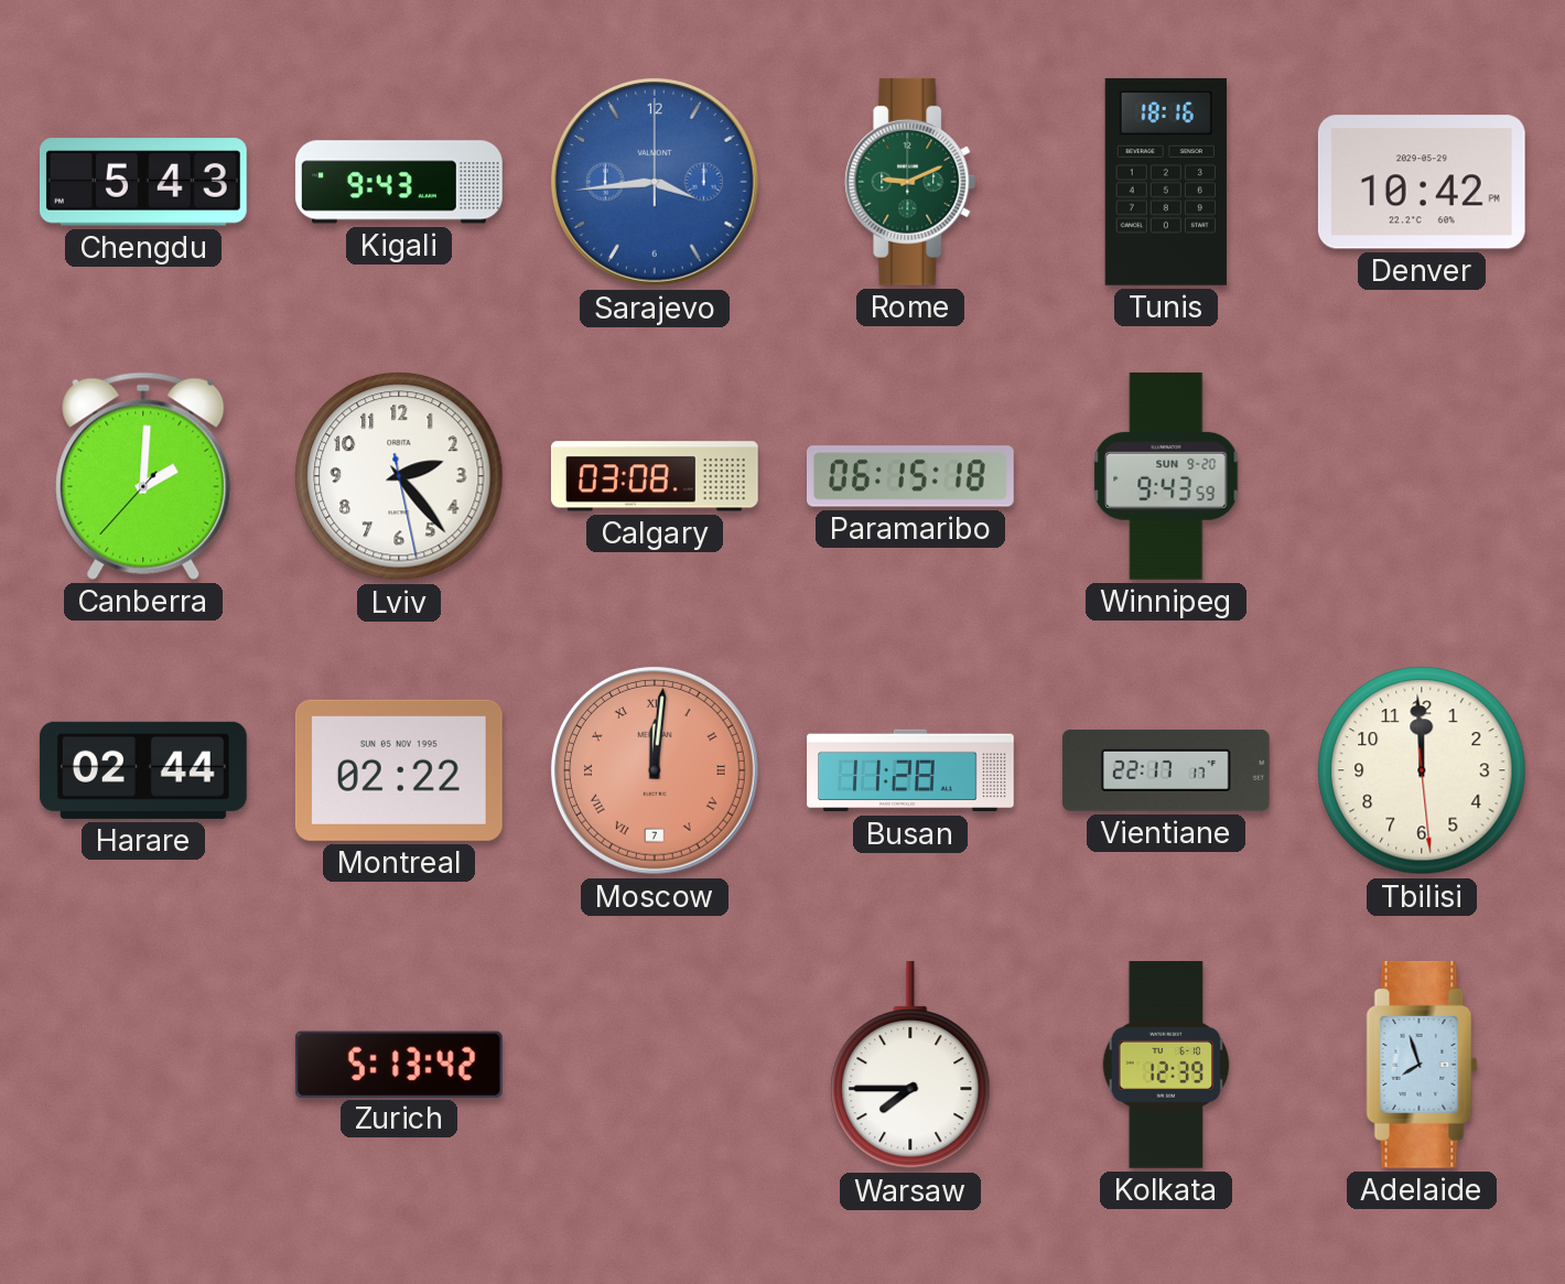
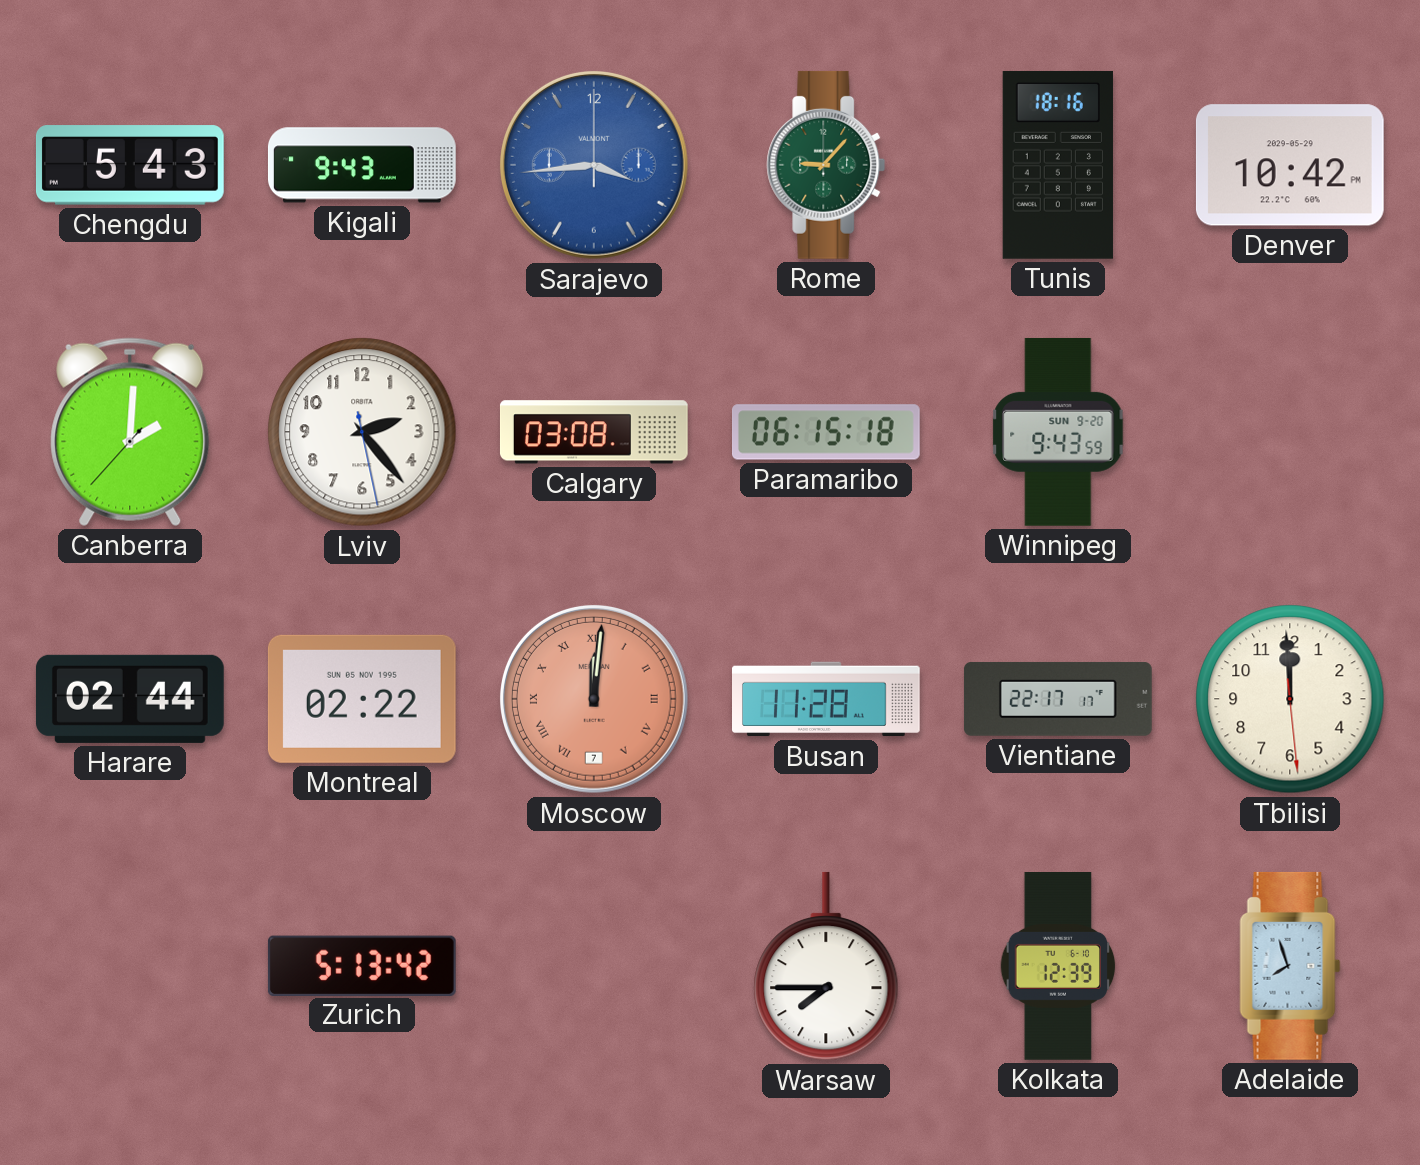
Rome: 9:11 -> 9:07
